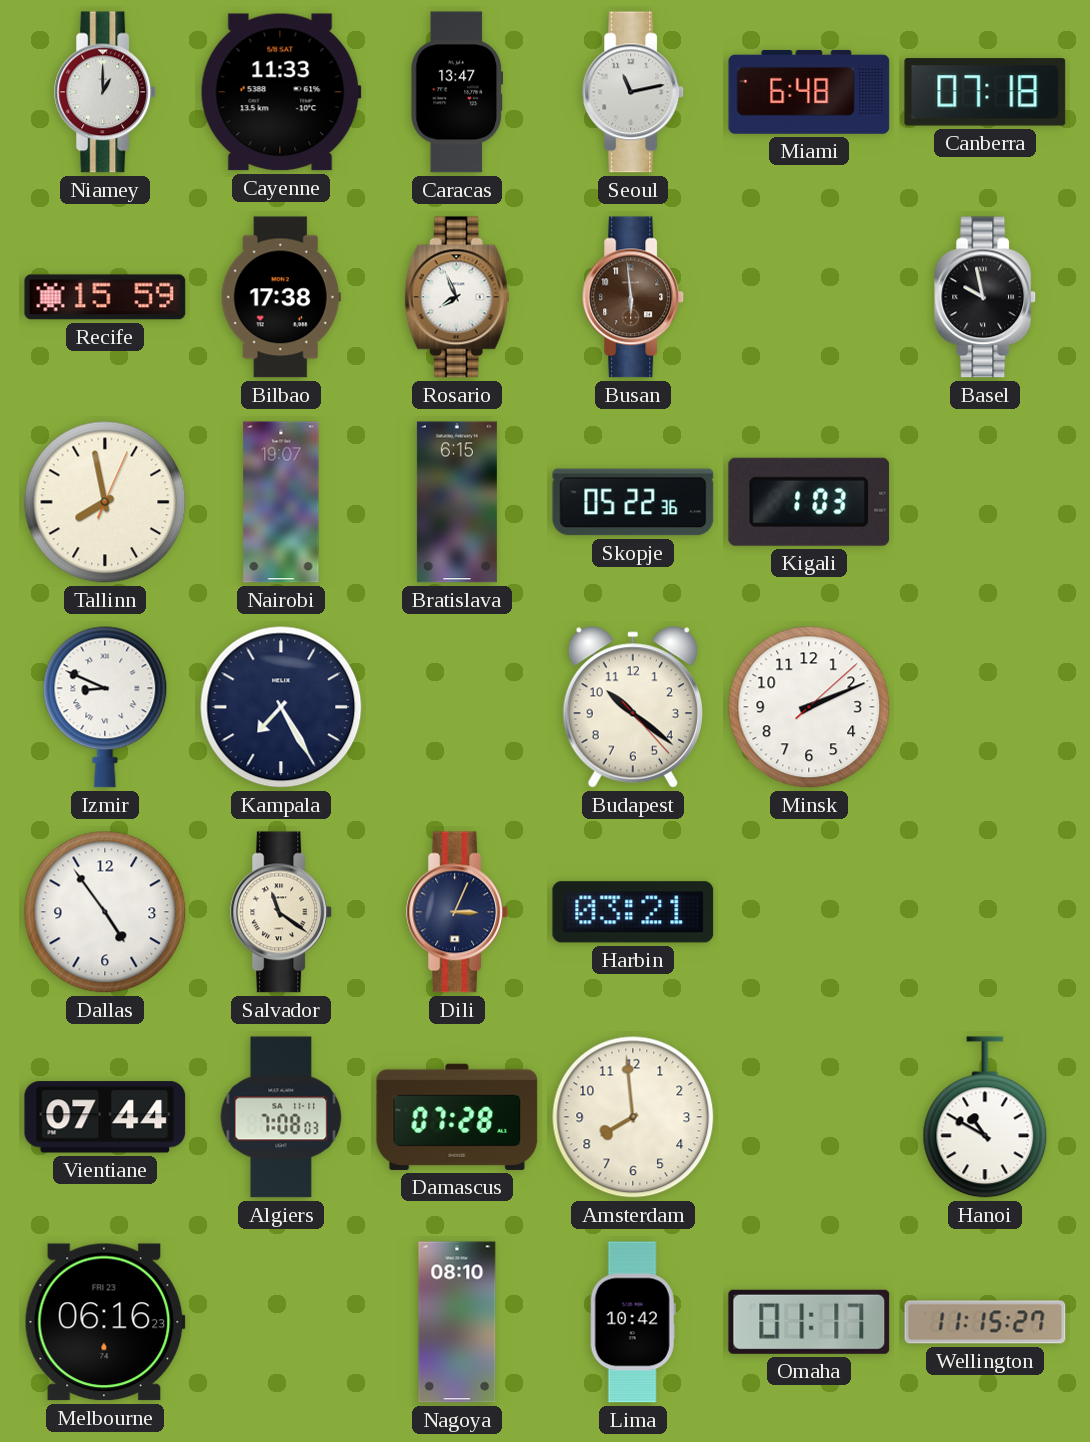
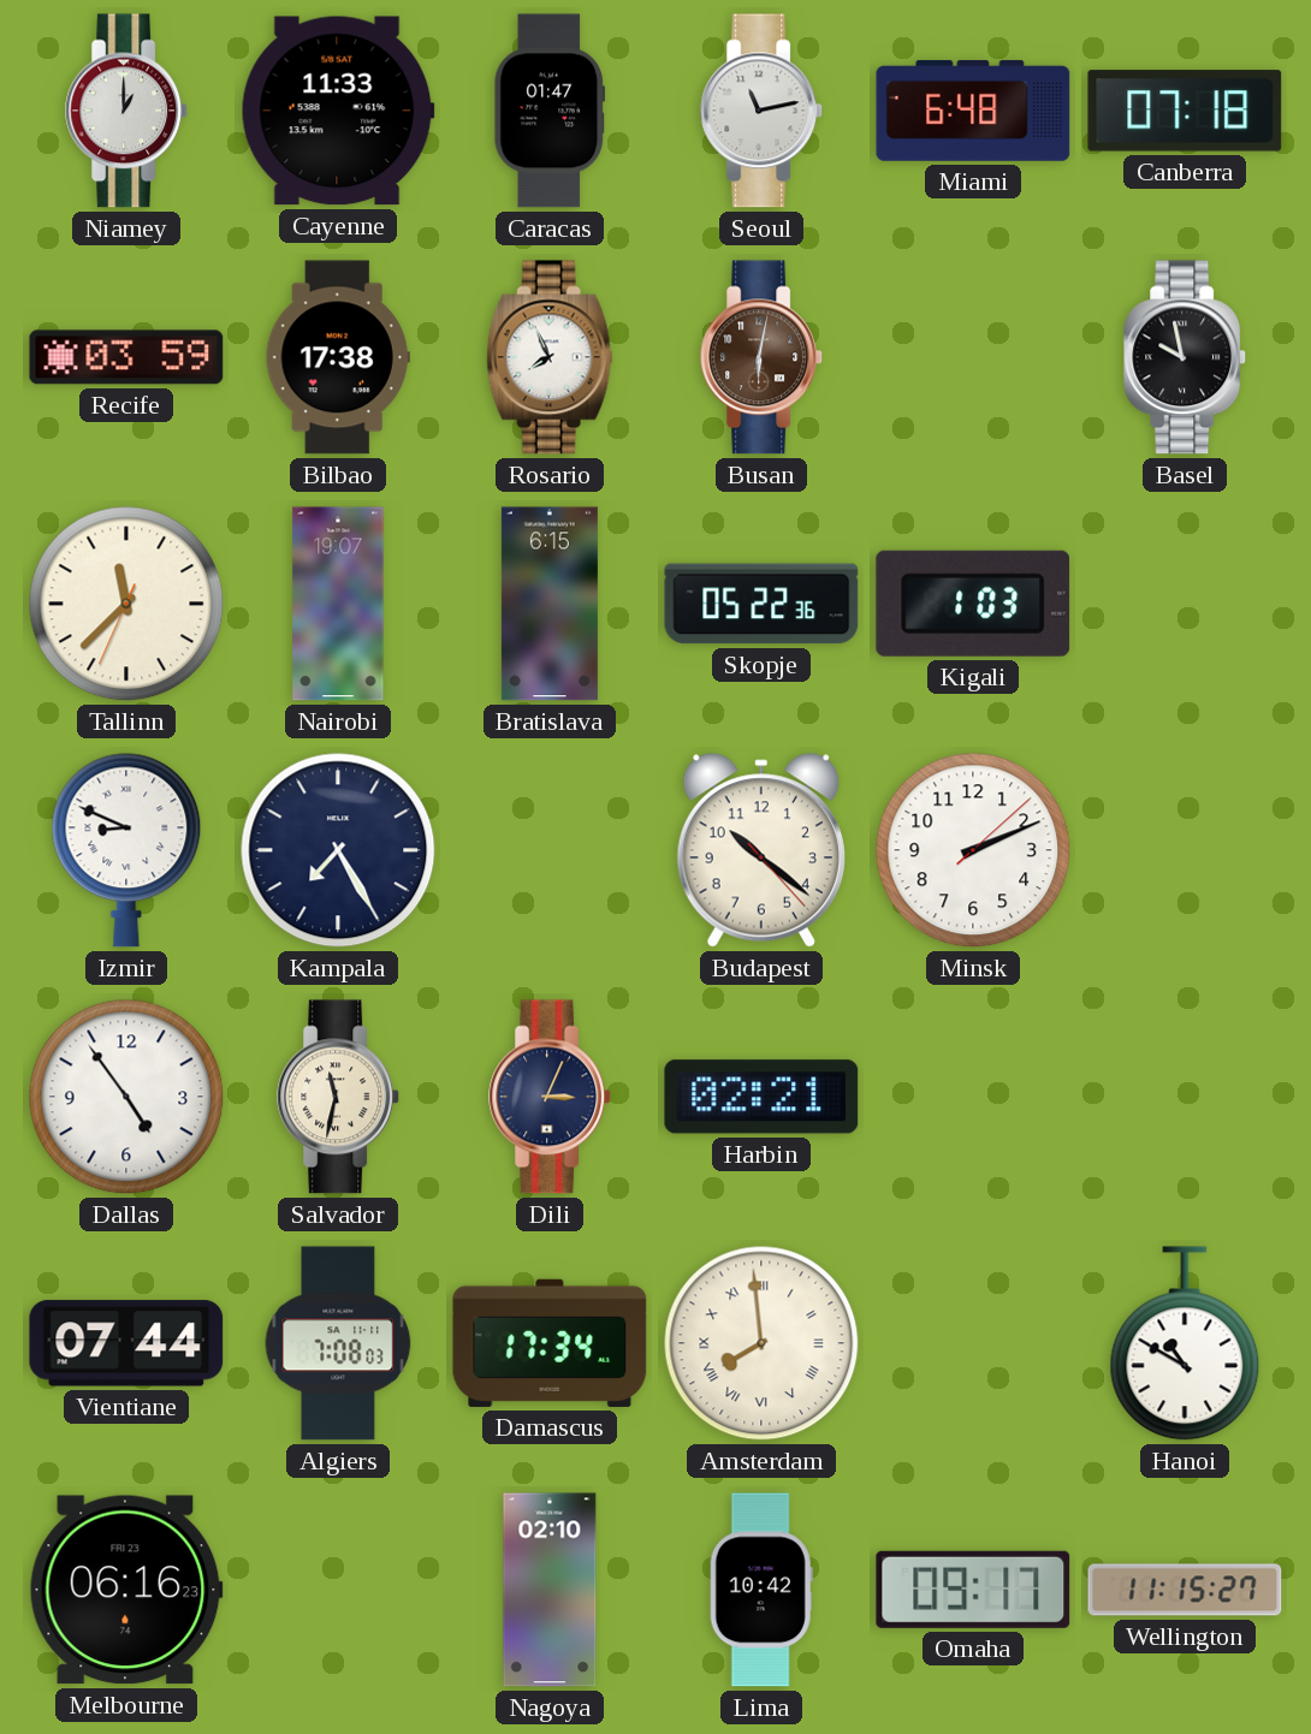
Caracas: 13:47 -> 01:47
Recife: 15:59 -> 03:59
Busan: 5:59 -> 6:02
Tallinn: 7:58 -> 11:37
Salvador: 11:21 -> 11:32
Harbin: 03:21 -> 02:21
Damascus: 07:28 -> 17:34
Amsterdam numerals: Arabic -> Roman
Nagoya: 08:10 -> 02:10
Omaha: 01:17 -> 09:17
